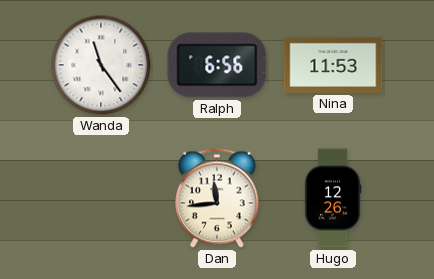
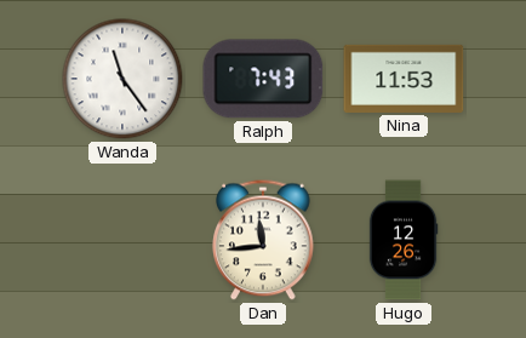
Ralph: 6:56 -> 7:43
